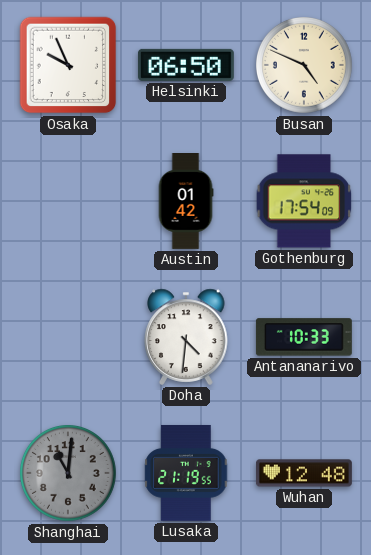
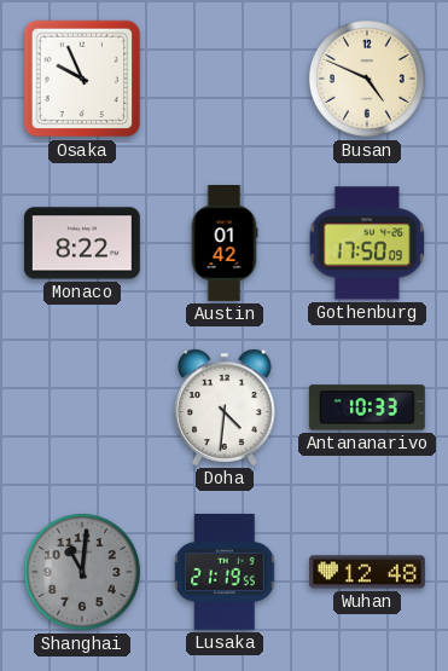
Helsinki: 06:50 -> none
Monaco: none -> 8:22
Gothenburg: 17:54 -> 17:50
